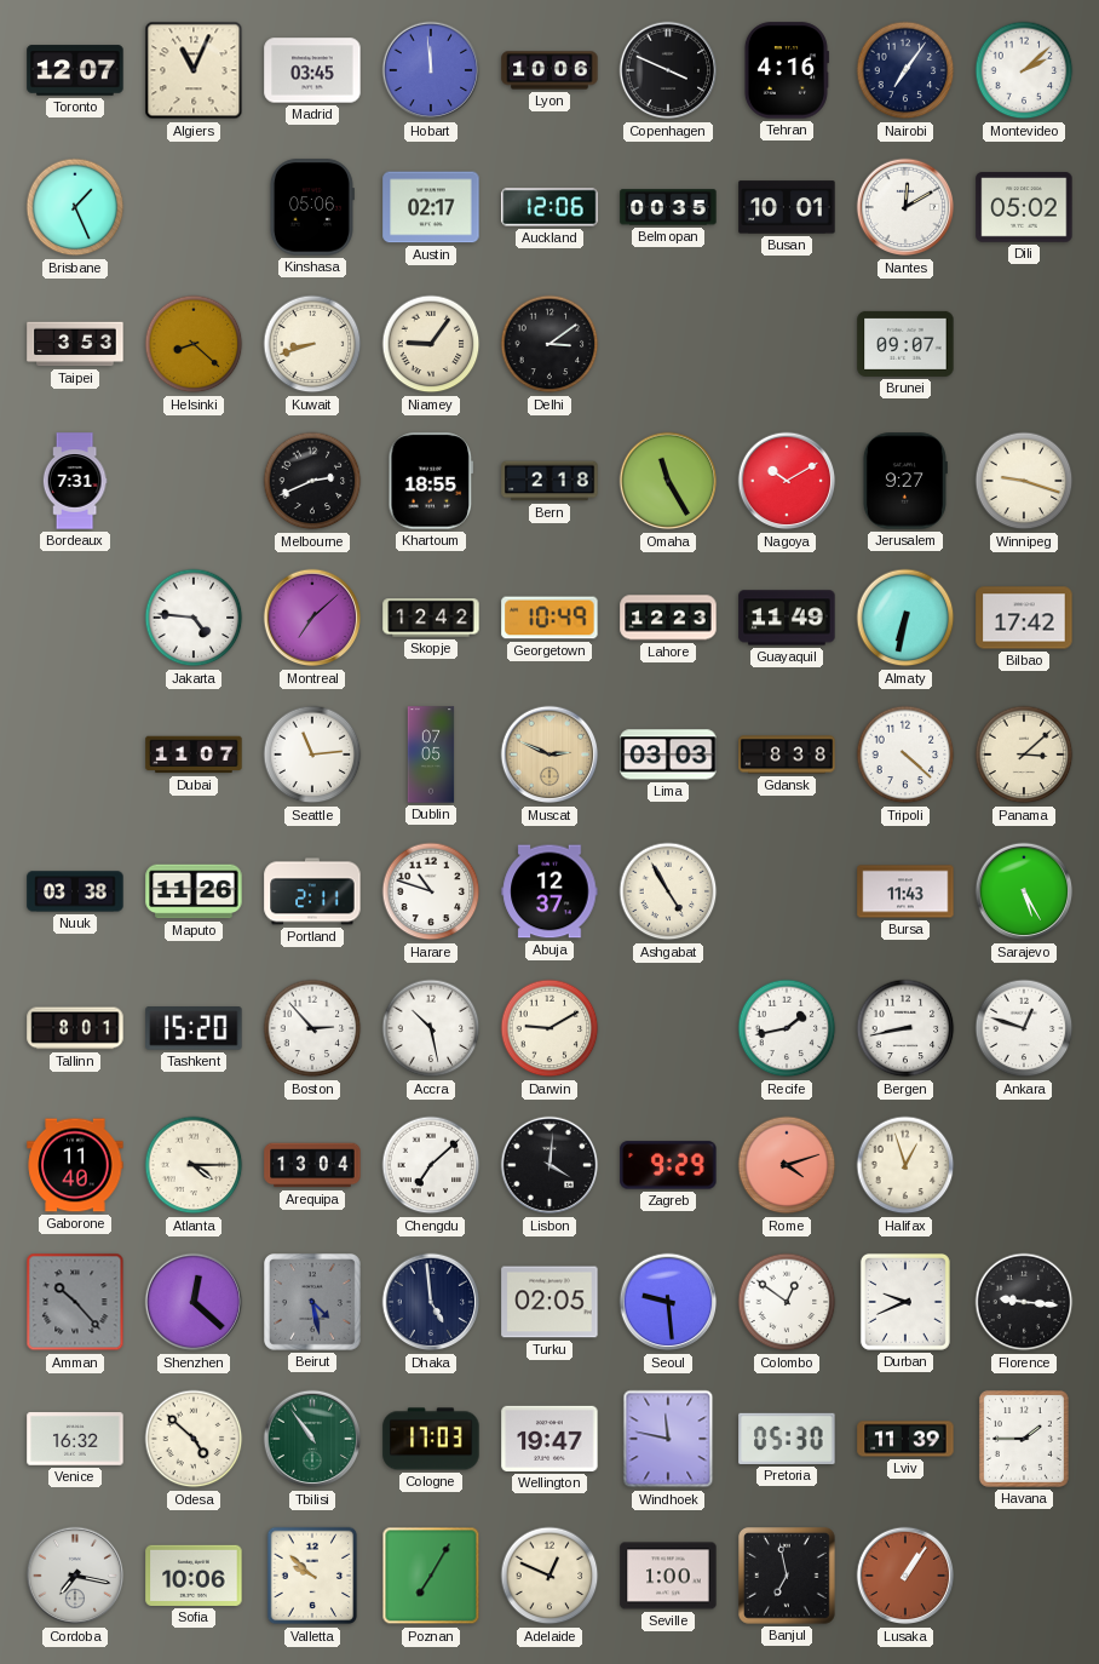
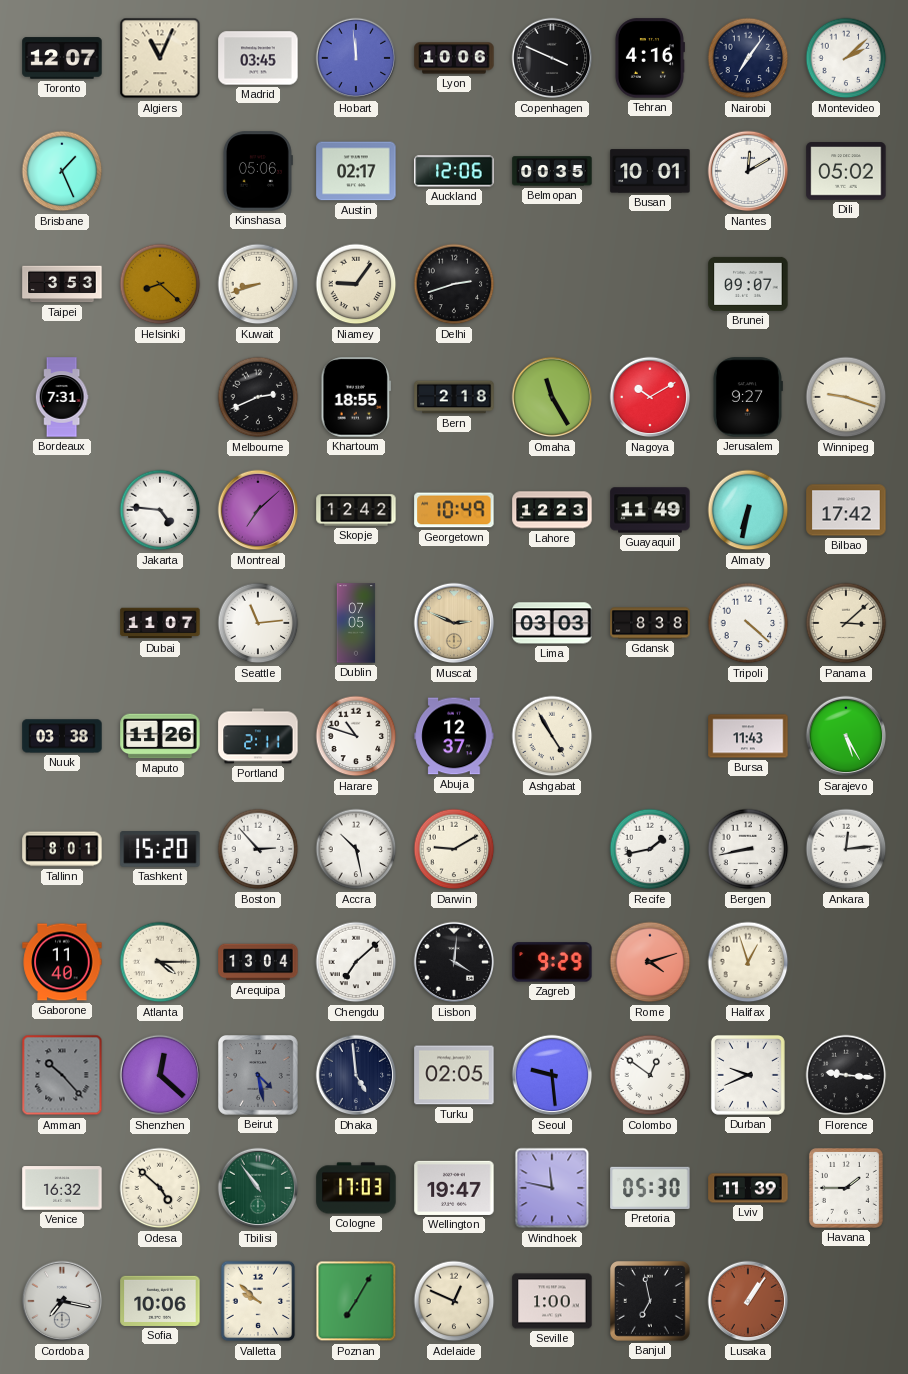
Delhi: 3:09 -> 2:42
Ankara: 12:48 -> 12:14
